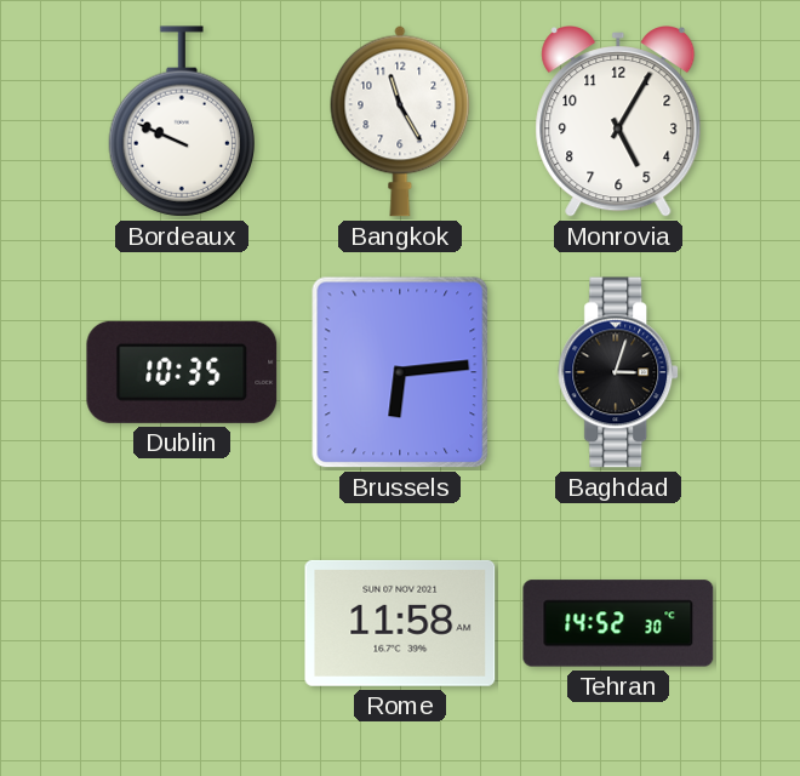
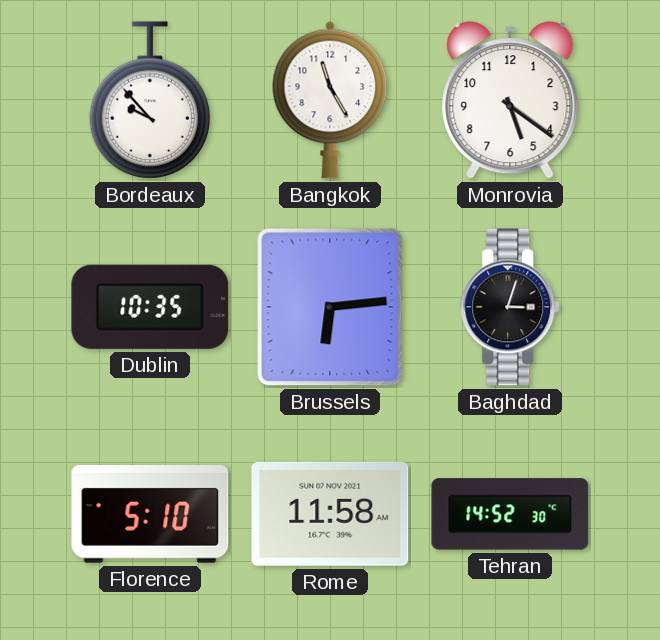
Bordeaux: 9:49 -> 9:53
Monrovia: 5:05 -> 5:21
Florence: none -> 5:10
